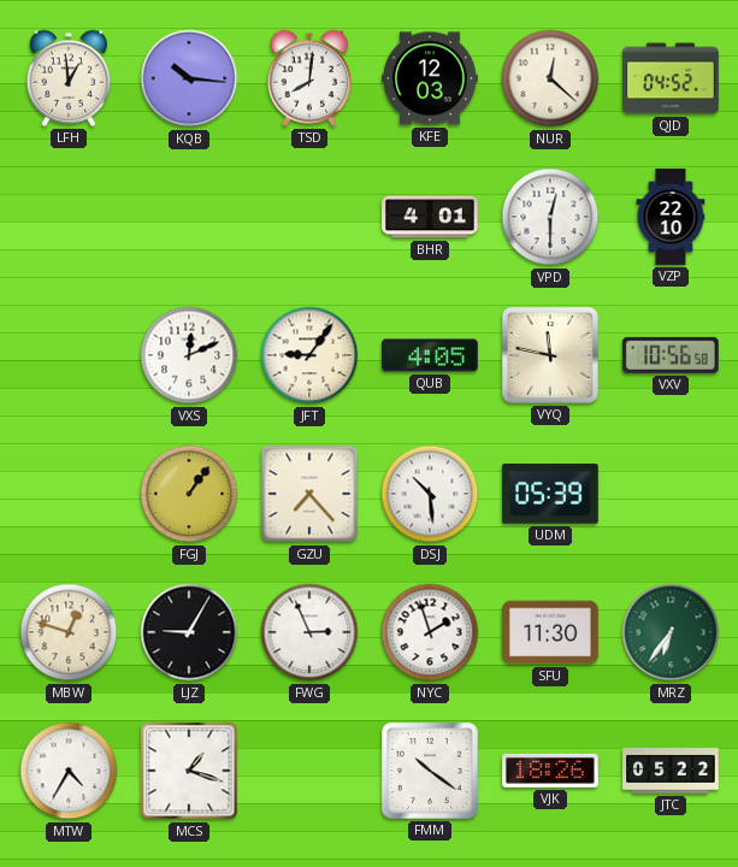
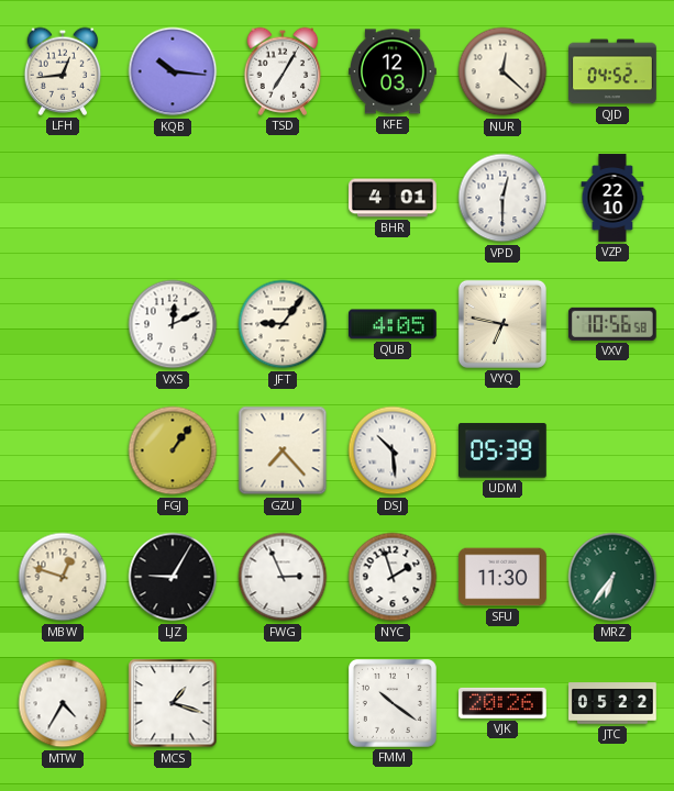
LFH: 12:59 -> 12:44
TSD: 8:01 -> 7:05
VYQ: 11:47 -> 6:47
VJK: 18:26 -> 20:26
